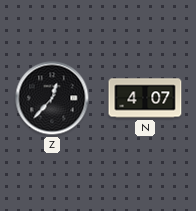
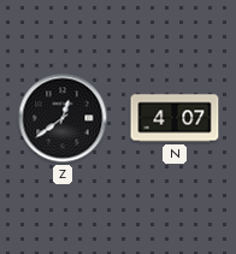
Z: 12:37 -> 12:39
